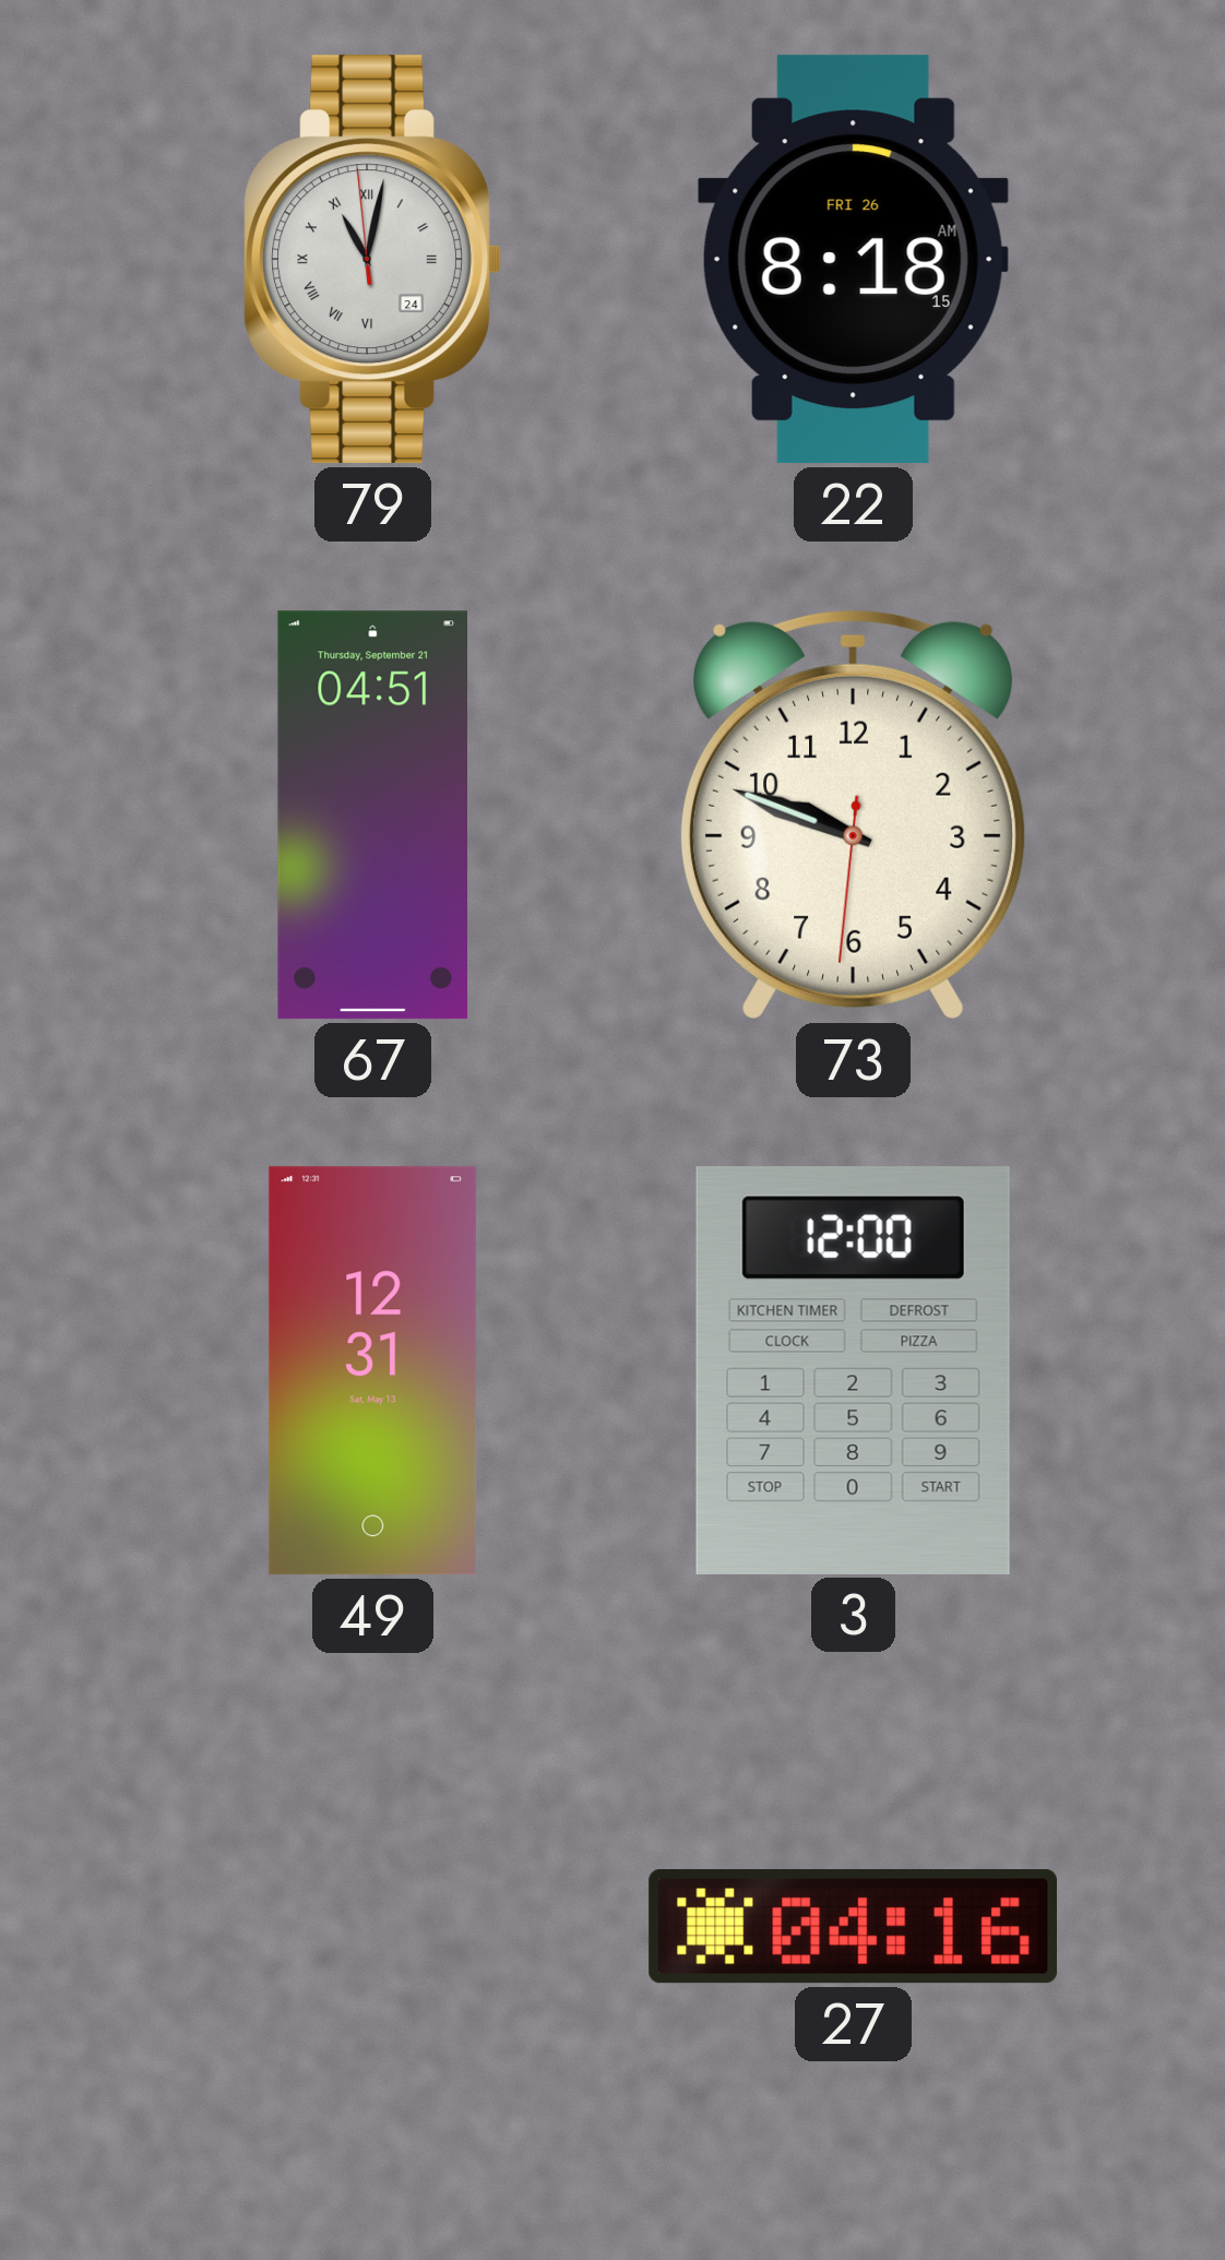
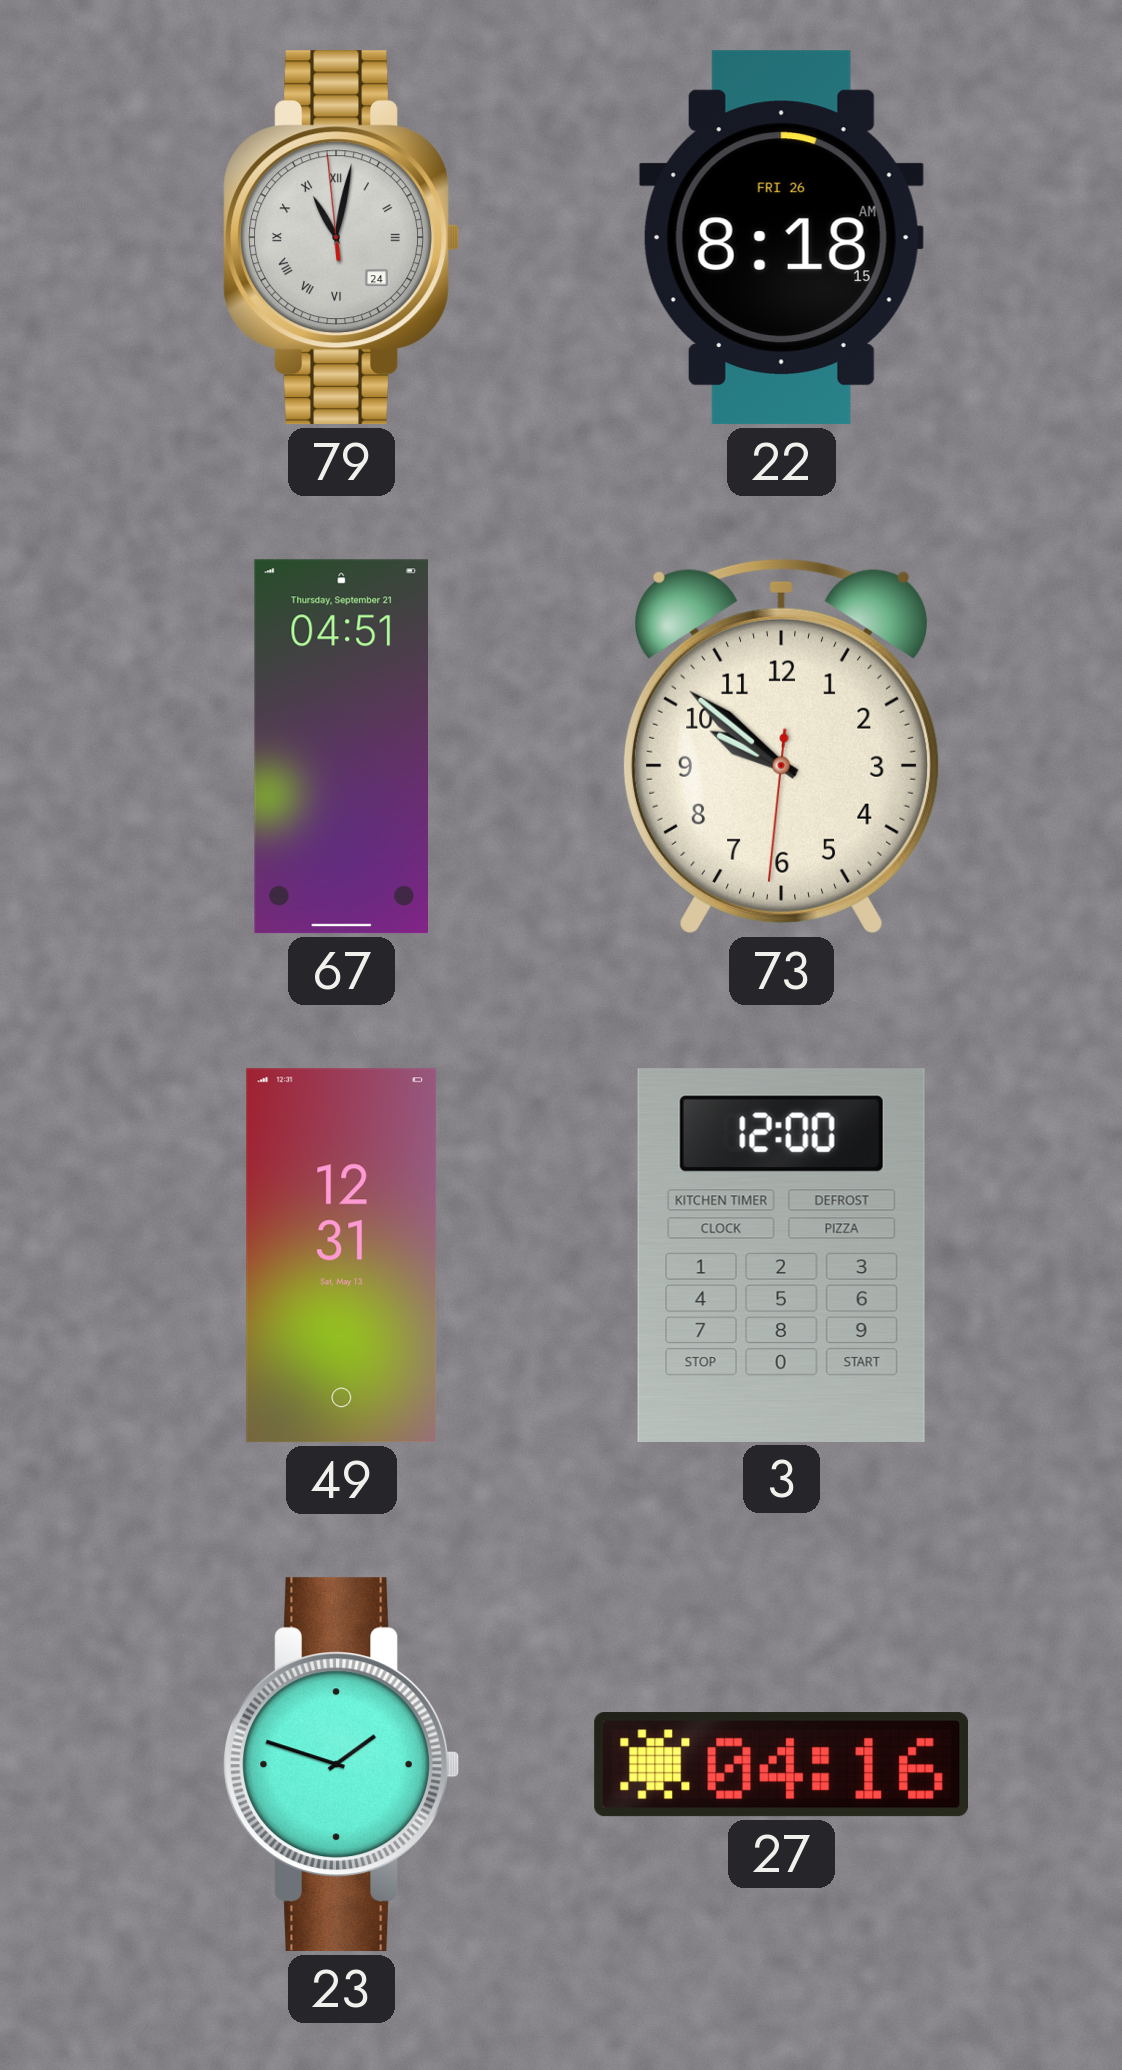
73: 9:48 -> 9:51
23: none -> 1:48
